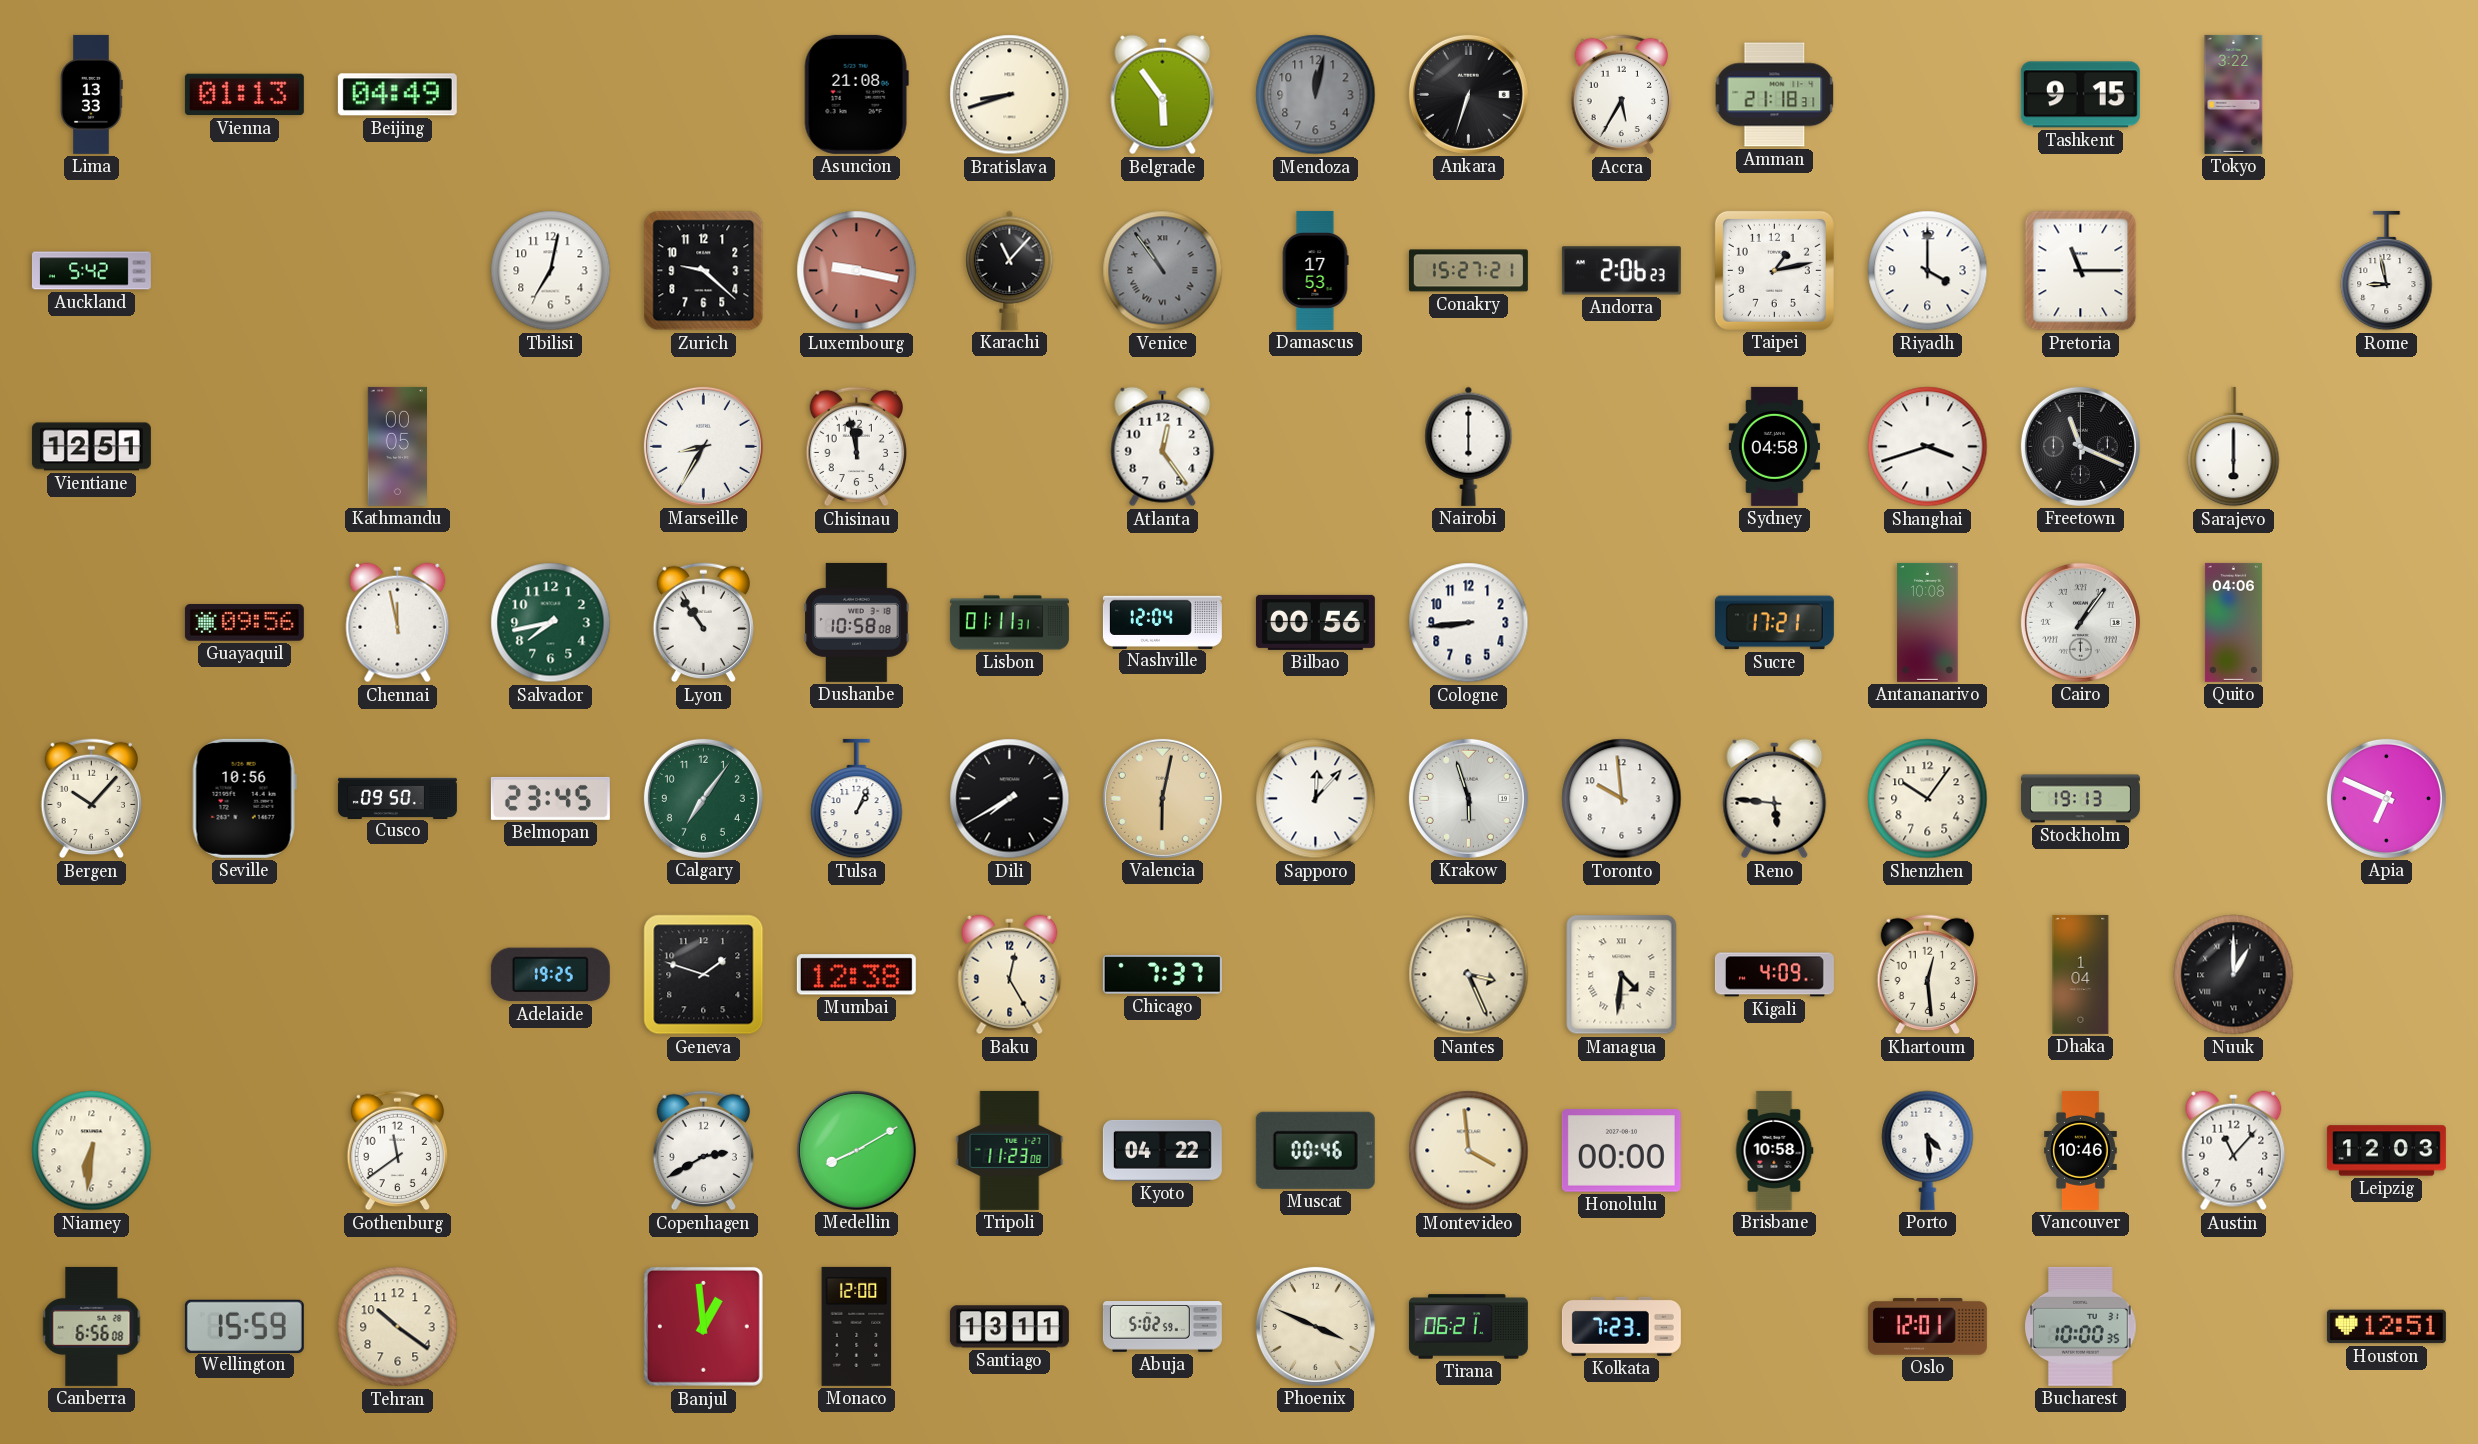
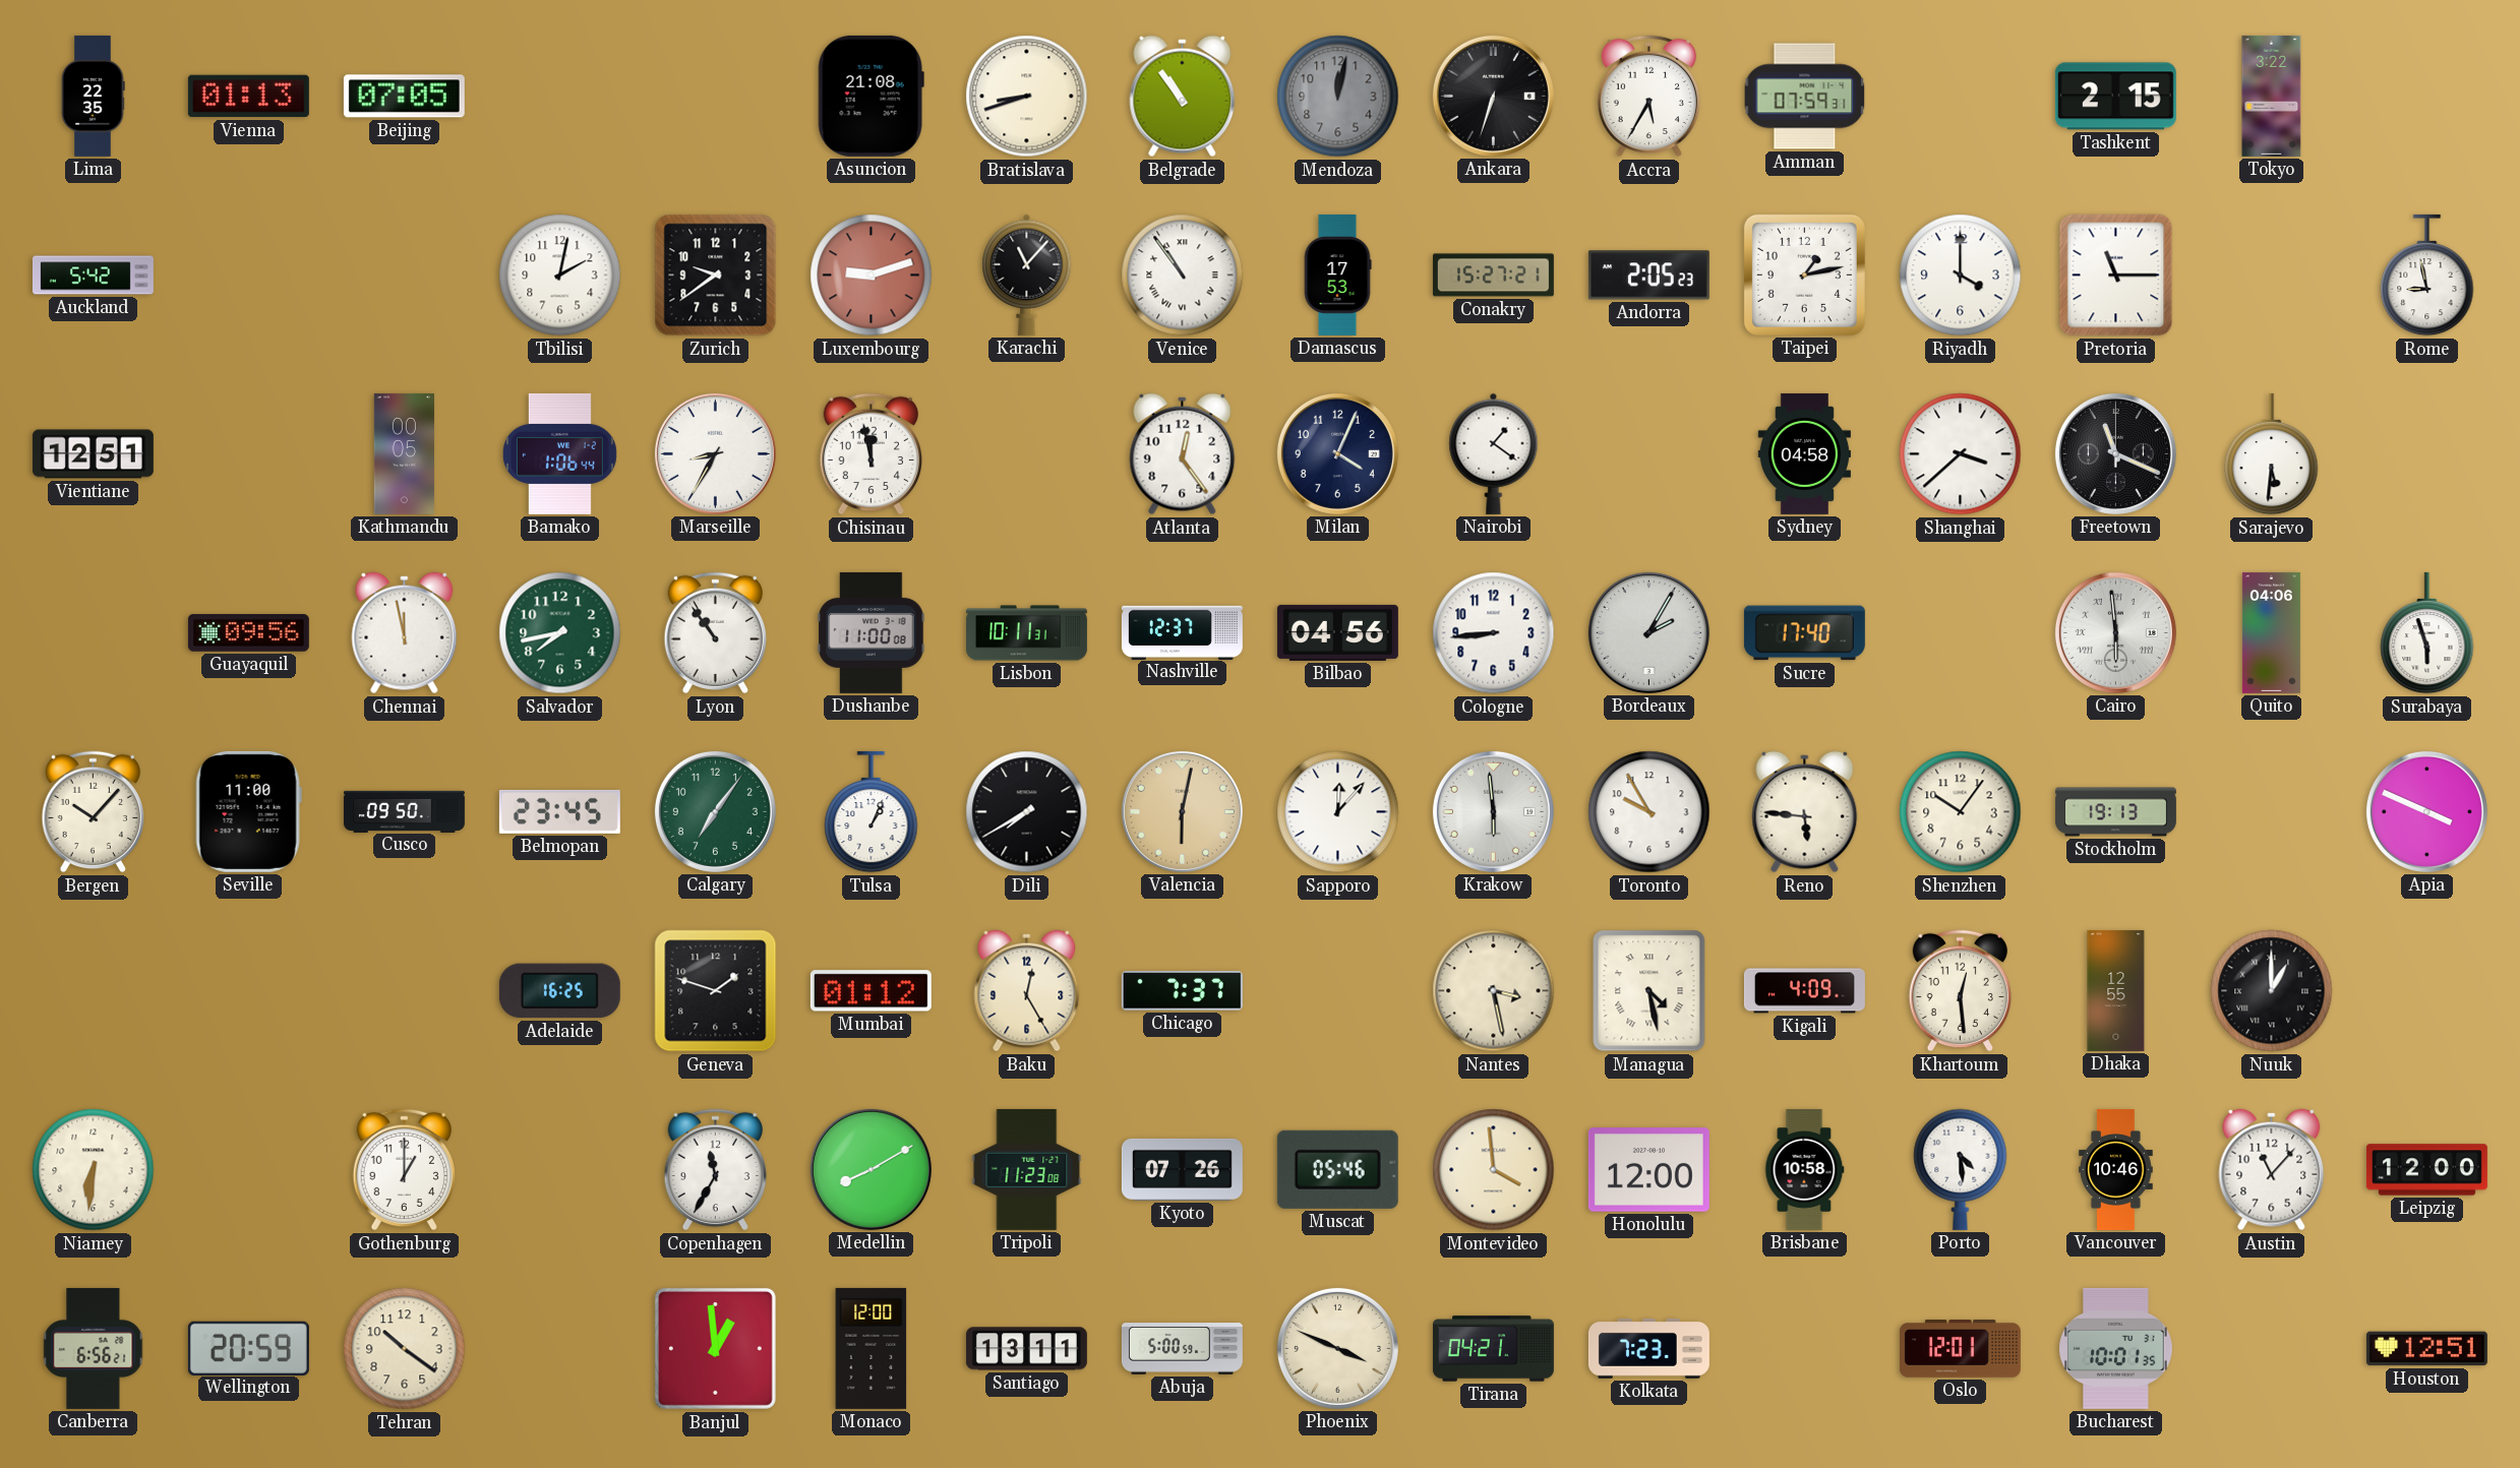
Lima: 13:33 -> 22:35
Beijing: 04:49 -> 07:05
Belgrade: 5:54 -> 10:54
Amman: 21:18 -> 07:59
Tashkent: 9:15 -> 2:15
Tbilisi: 7:02 -> 2:02
Zurich: 9:22 -> 9:39
Luxembourg: 9:17 -> 9:12
Venice dial: grey -> white
Andorra: 2:06 -> 2:05
Bamako: none -> 1:06
Milan: none -> 4:04
Nairobi: 6:00 -> 1:21
Shanghai: 3:42 -> 3:38
Sarajevo: 6:00 -> 5:31
Dushanbe: 10:58 -> 11:00
Lisbon: 01:11 -> 10:11
Nashville: 12:04 -> 12:37
Bilbao: 00:56 -> 04:56
Bordeaux: none -> 2:05
Sucre: 17:21 -> 17:40
Antananarivo: 10:08 -> none
Cairo: 1:06 -> 5:59
Surabaya: none -> 5:57
Seville: 10:56 -> 11:00
Krakow: 5:57 -> 5:59
Toronto: 9:59 -> 9:55
Apia: 6:49 -> 3:49
Adelaide: 19:25 -> 16:25
Mumbai: 12:38 -> 01:12
Nantes: 3:26 -> 3:28
Managua: 4:31 -> 4:28
Dhaka: 1:04 -> 12:55
Gothenburg: 11:39 -> 1:00
Copenhagen: 2:40 -> 11:35
Kyoto: 04:22 -> 07:26
Muscat: 00:46 -> 05:46
Honolulu: 00:00 -> 12:00
Leipzig: 12:03 -> 12:00
Canberra: 6:56:08 -> 6:56:21
Wellington: 15:59 -> 20:59
Abuja: 5:02 -> 5:00
Tirana: 06:21 -> 04:21
Bucharest: 10:00 -> 10:01
